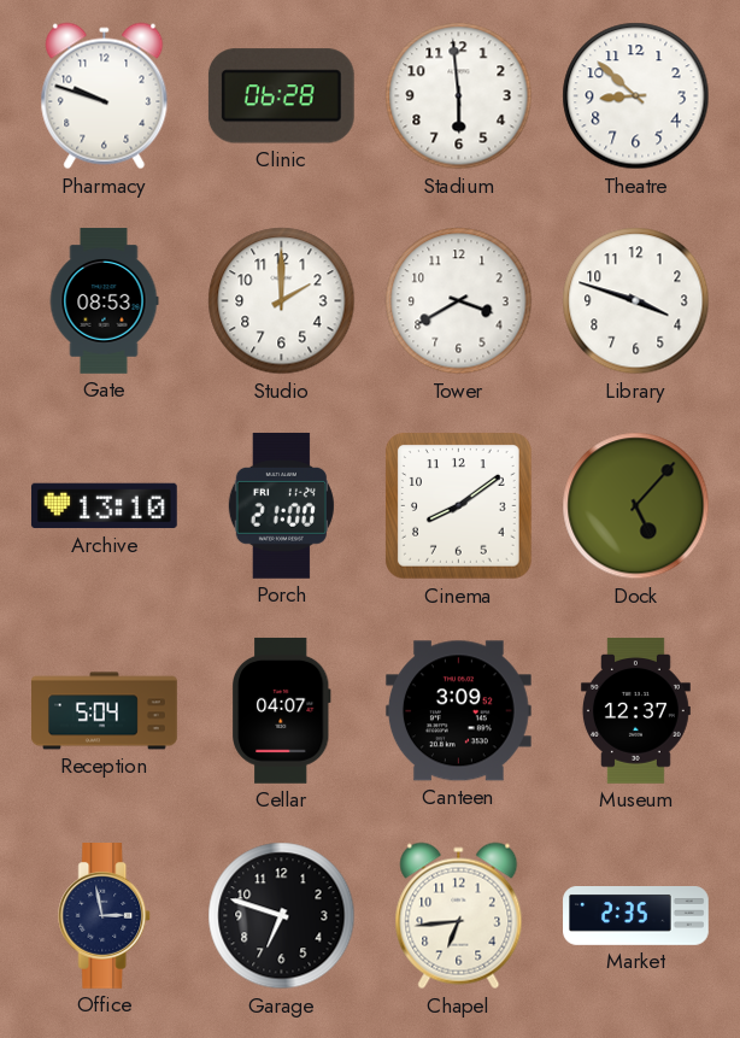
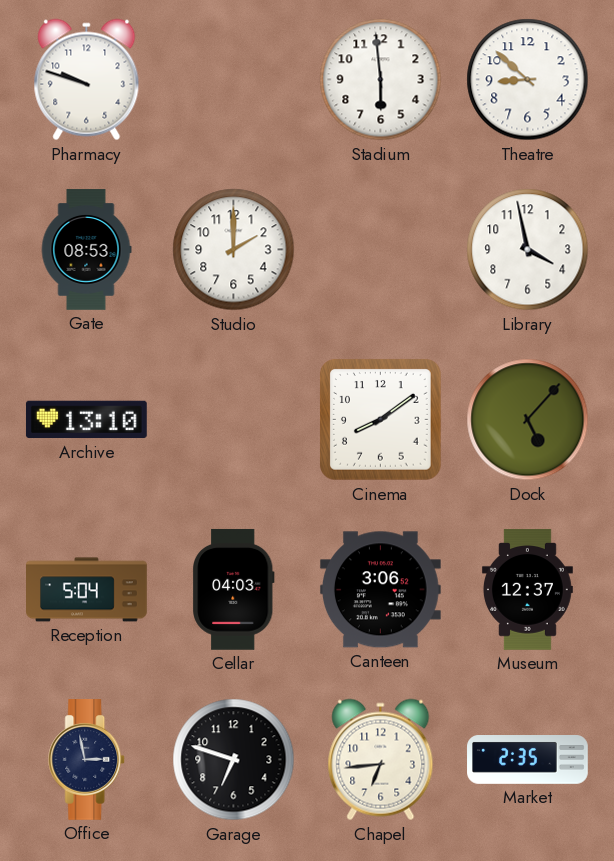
Clinic: 06:28 -> none
Tower: 3:40 -> none
Library: 3:48 -> 3:58
Porch: 21:00 -> none
Cellar: 04:07 -> 04:03
Canteen: 3:09 -> 3:06
